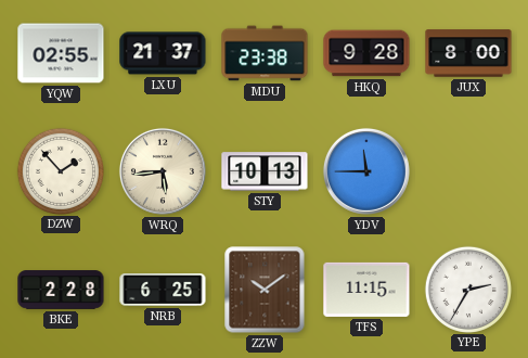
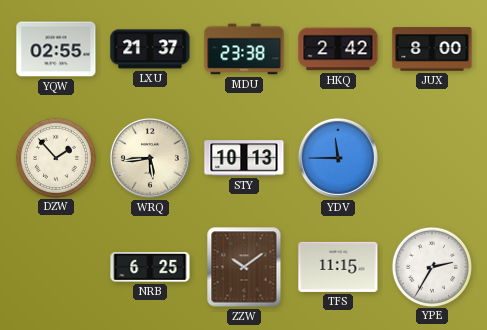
HKQ: 9:28 -> 2:42
BKE: 2:28 -> none
